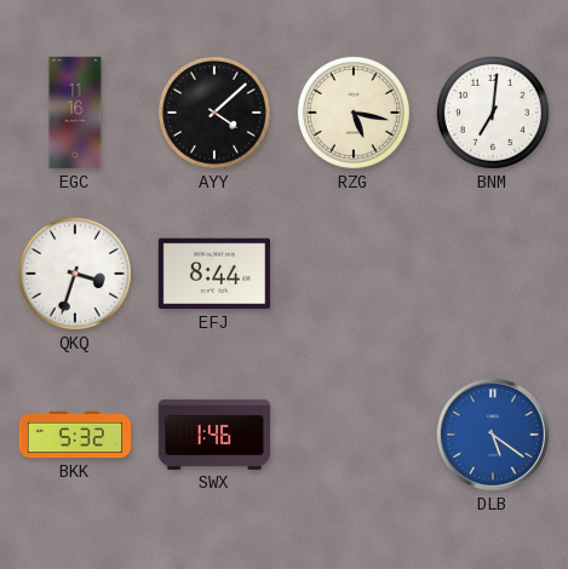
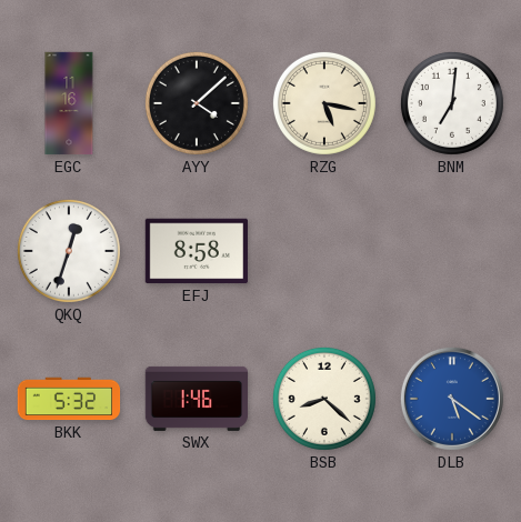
QKQ: 3:33 -> 12:33
EFJ: 8:44 -> 8:58
BSB: none -> 8:22
